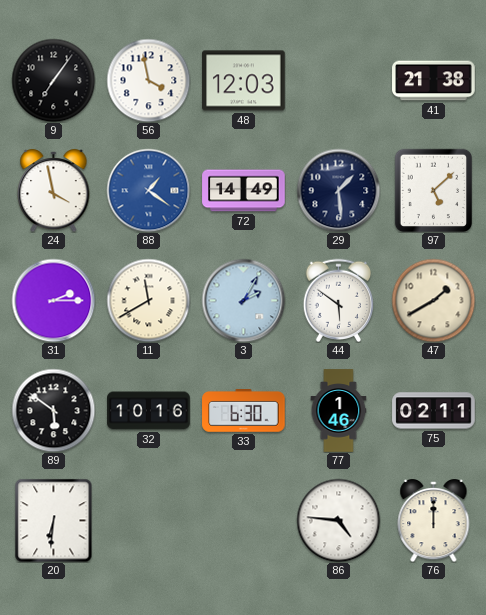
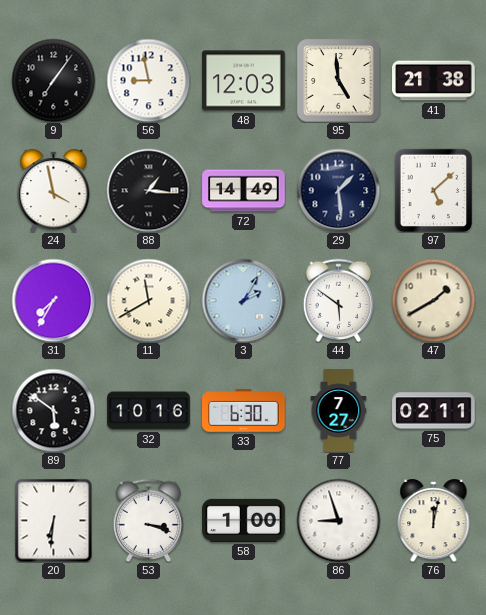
56: 3:58 -> 8:58
95: none -> 4:59
88: 1:21 -> 1:16
88 dial: blue -> black
31: 2:15 -> 7:35
77: 1:46 -> 7:27
53: none -> 3:18
58: none -> 1:00
86: 4:46 -> 8:57
76: 12:00 -> 12:02
